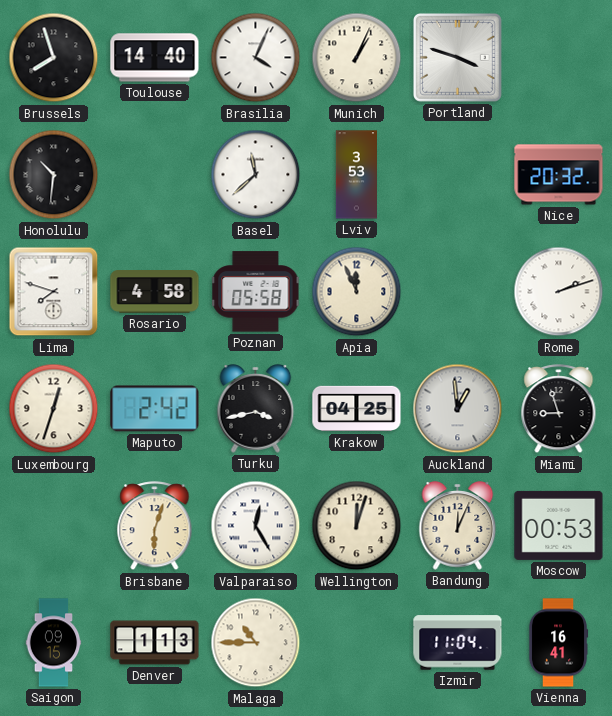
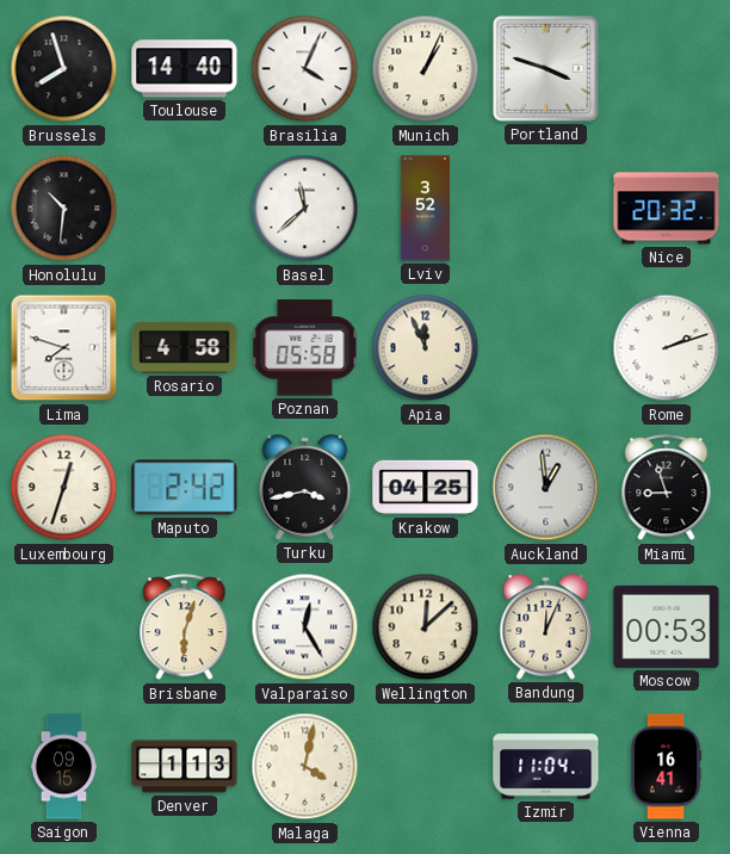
Lviv: 3:53 -> 3:52
Wellington: 12:03 -> 12:08
Malaga: 10:45 -> 4:02
